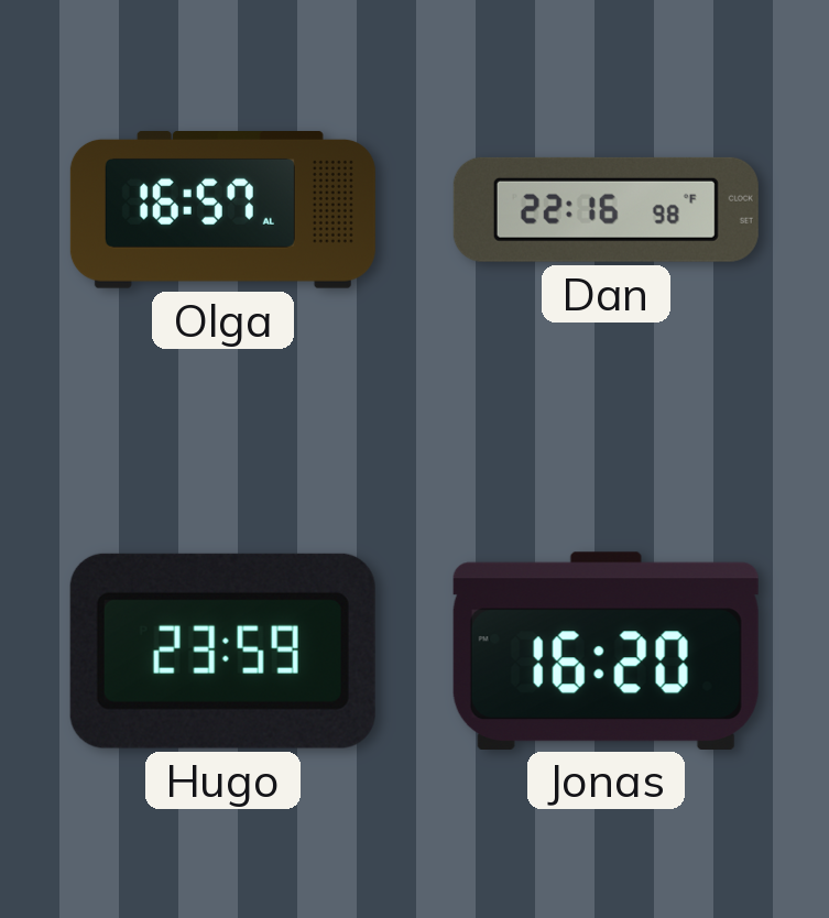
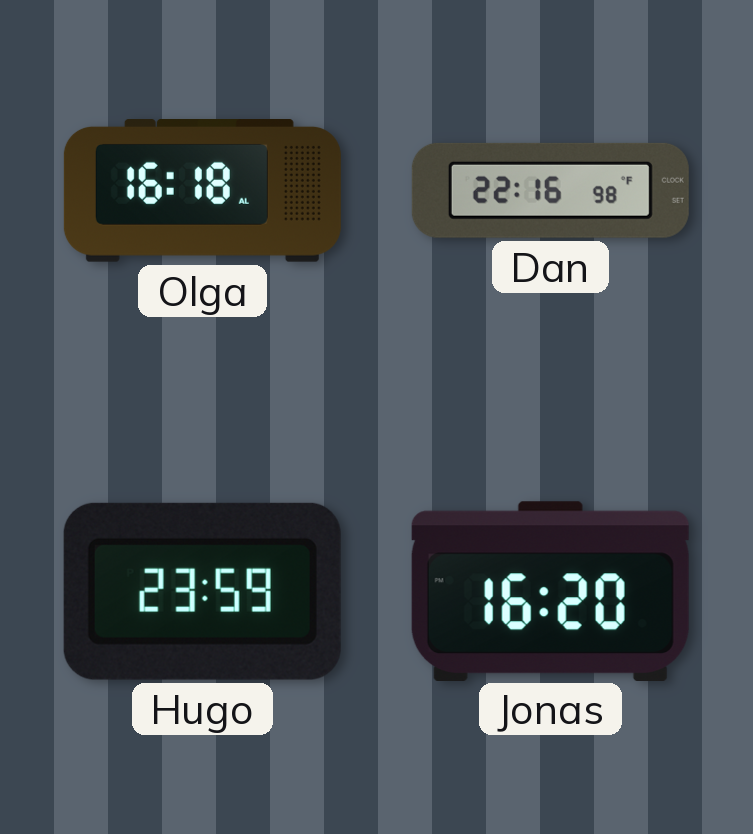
Olga: 16:57 -> 16:18
